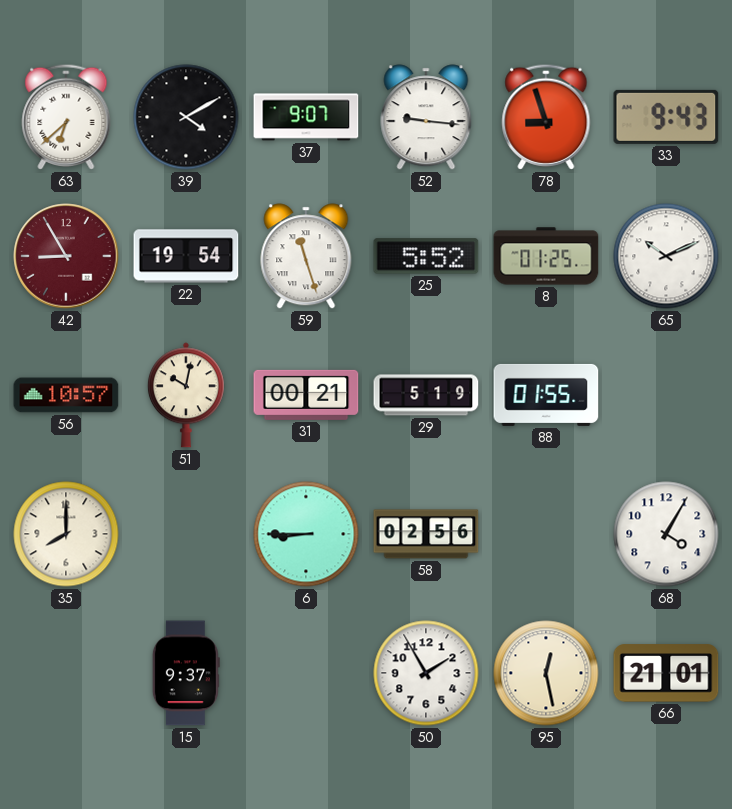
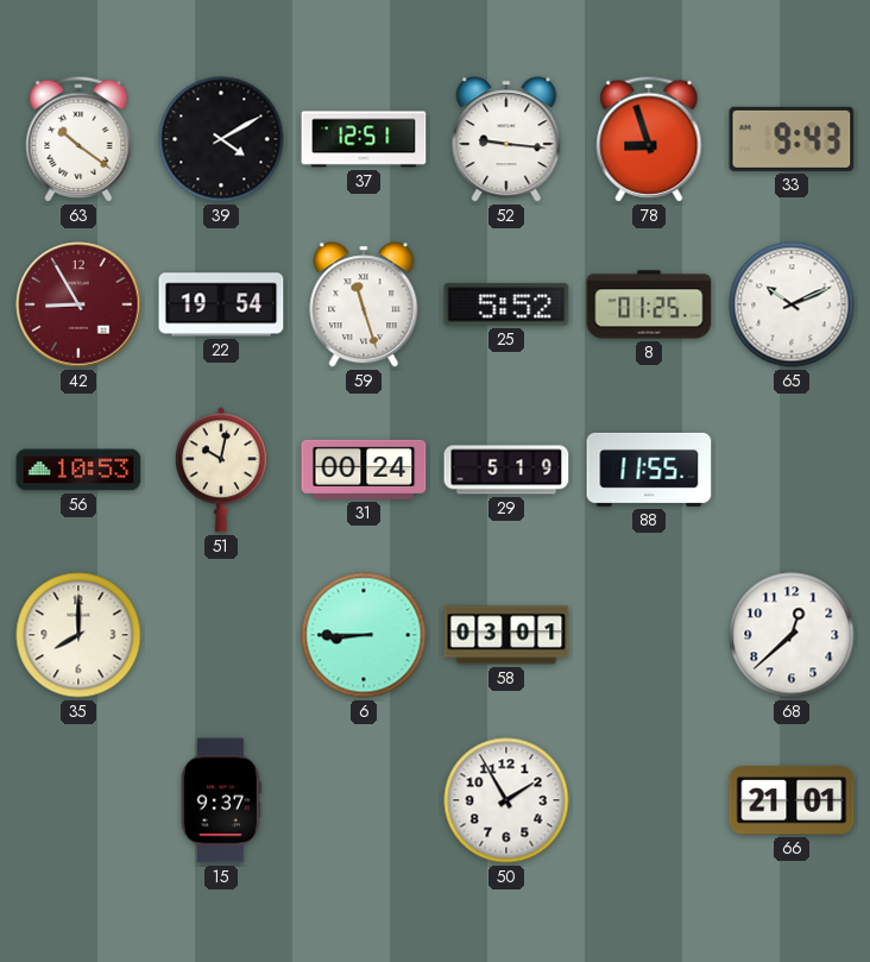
63: 6:38 -> 10:21
37: 9:07 -> 12:51
56: 10:57 -> 10:53
31: 00:21 -> 00:24
88: 01:55 -> 11:55
58: 02:56 -> 03:01
68: 4:05 -> 12:38
95: 12:28 -> none
